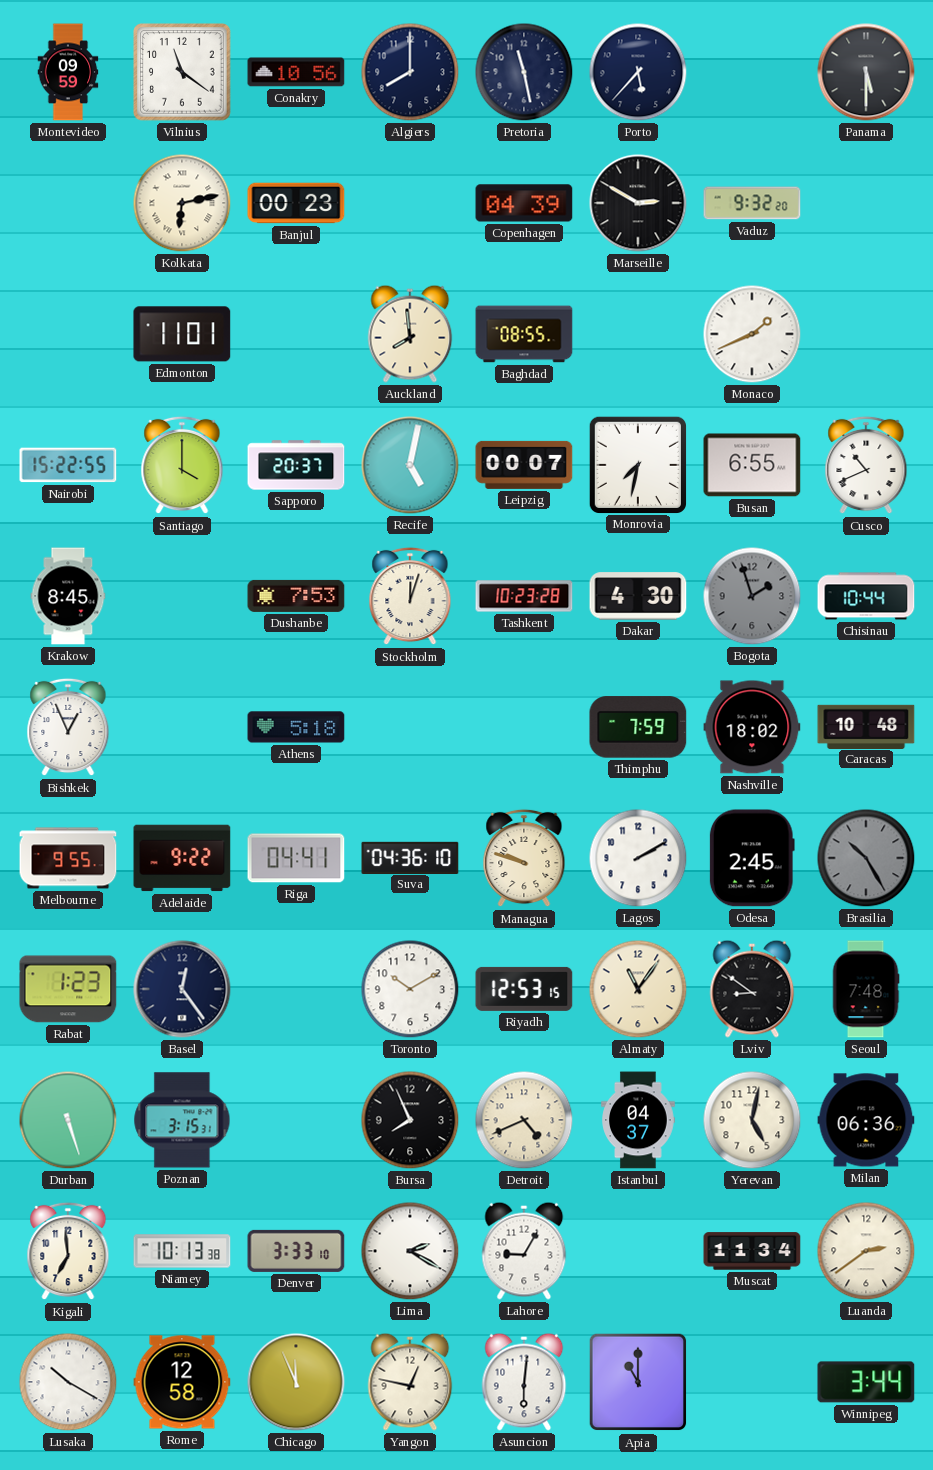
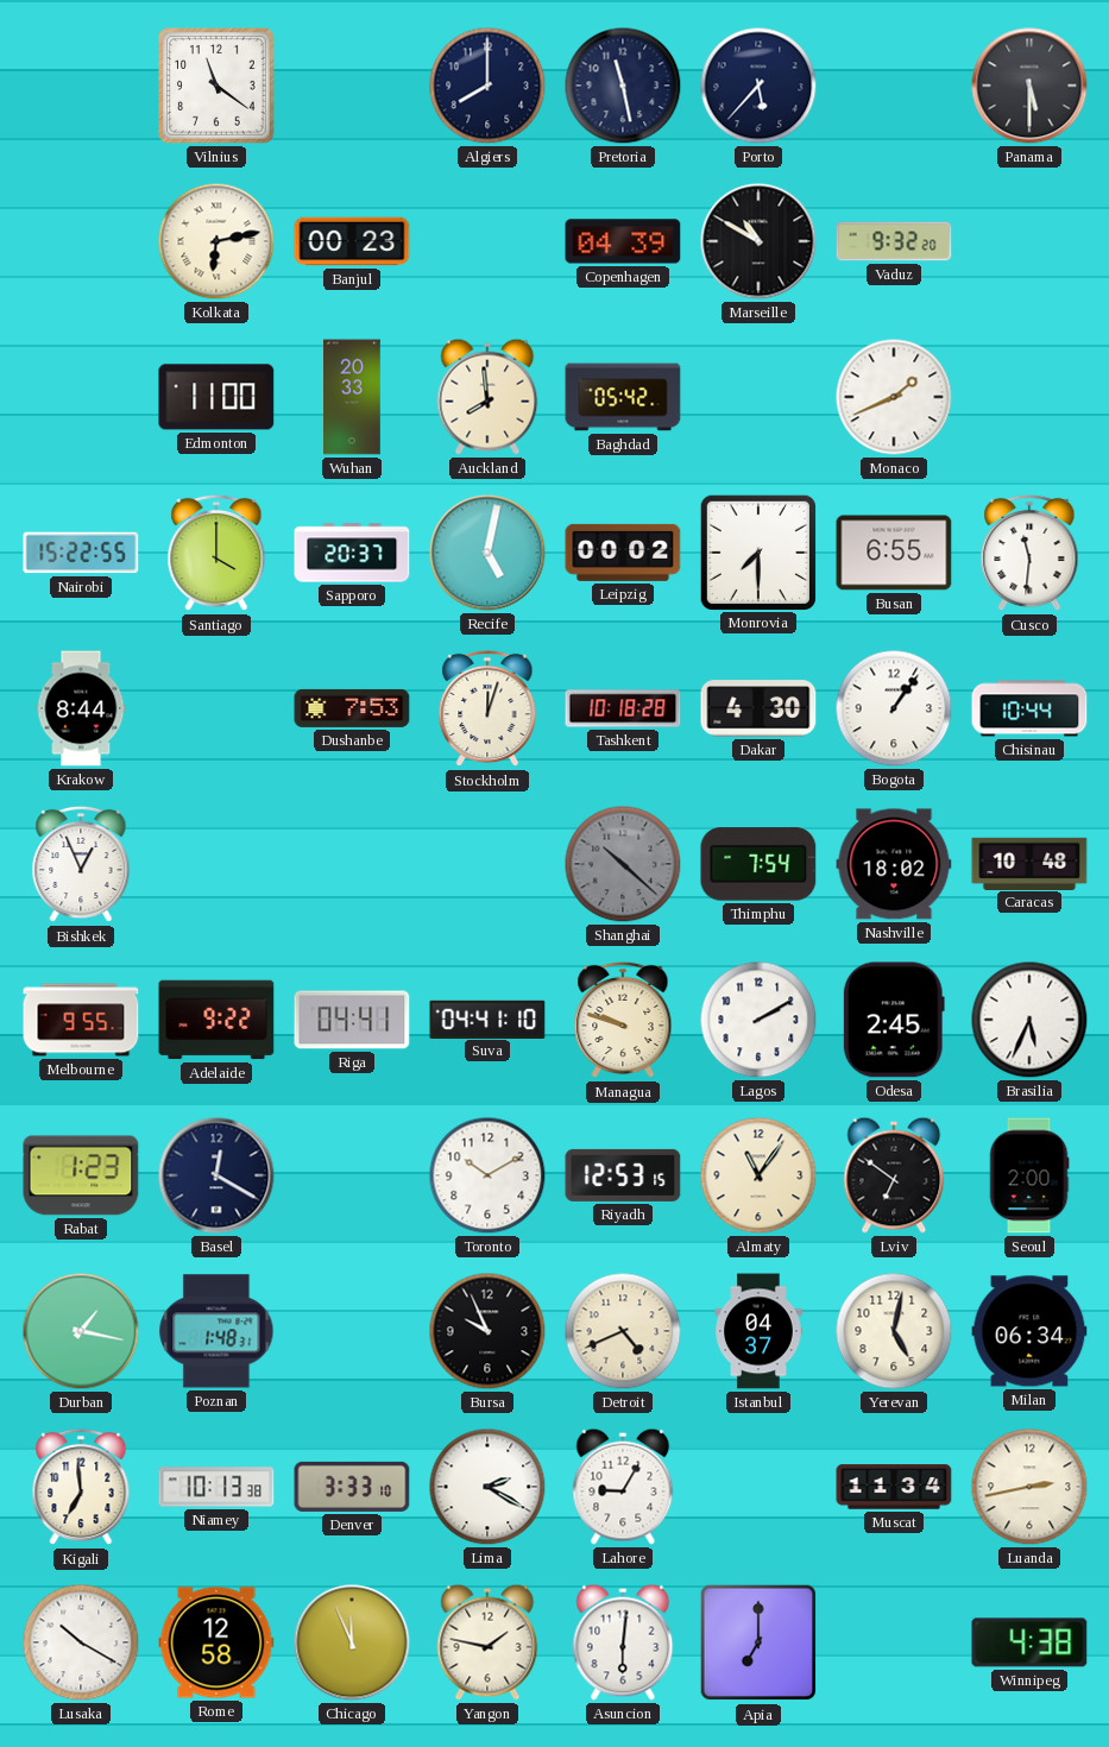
Montevideo: 09:59 -> none
Conakry: 10:56 -> none
Marseille: 2:50 -> 10:50
Edmonton: 11:01 -> 11:00
Wuhan: none -> 20:33
Baghdad: 08:55 -> 05:42
Leipzig: 00:07 -> 00:02
Monrovia: 7:32 -> 7:30
Cusco: 10:41 -> 11:31
Krakow: 8:45 -> 8:44
Tashkent: 10:23 -> 10:18
Bogota: 1:57 -> 1:06
Bogota dial: grey -> white
Athens: 5:18 -> none
Shanghai: none -> 10:22
Thimphu: 7:59 -> 7:54
Suva: 04:36 -> 04:41
Brasilia: 10:25 -> 5:34
Brasilia dial: grey -> white
Basel: 12:24 -> 12:20
Lviv: 8:51 -> 6:51
Seoul: 7:48 -> 2:00
Durban: 5:27 -> 1:17
Poznan: 3:15 -> 1:48
Bursa: 7:56 -> 9:56
Milan: 06:36 -> 06:34
Luanda: 2:39 -> 2:43
Yangon: 12:47 -> 1:47
Apia: 11:00 -> 7:00
Winnipeg: 3:44 -> 4:38
